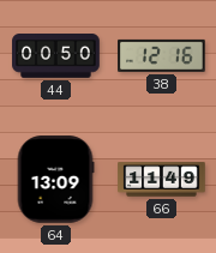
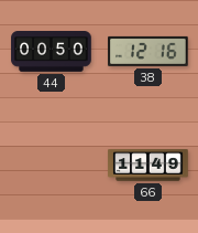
64: 13:09 -> none
